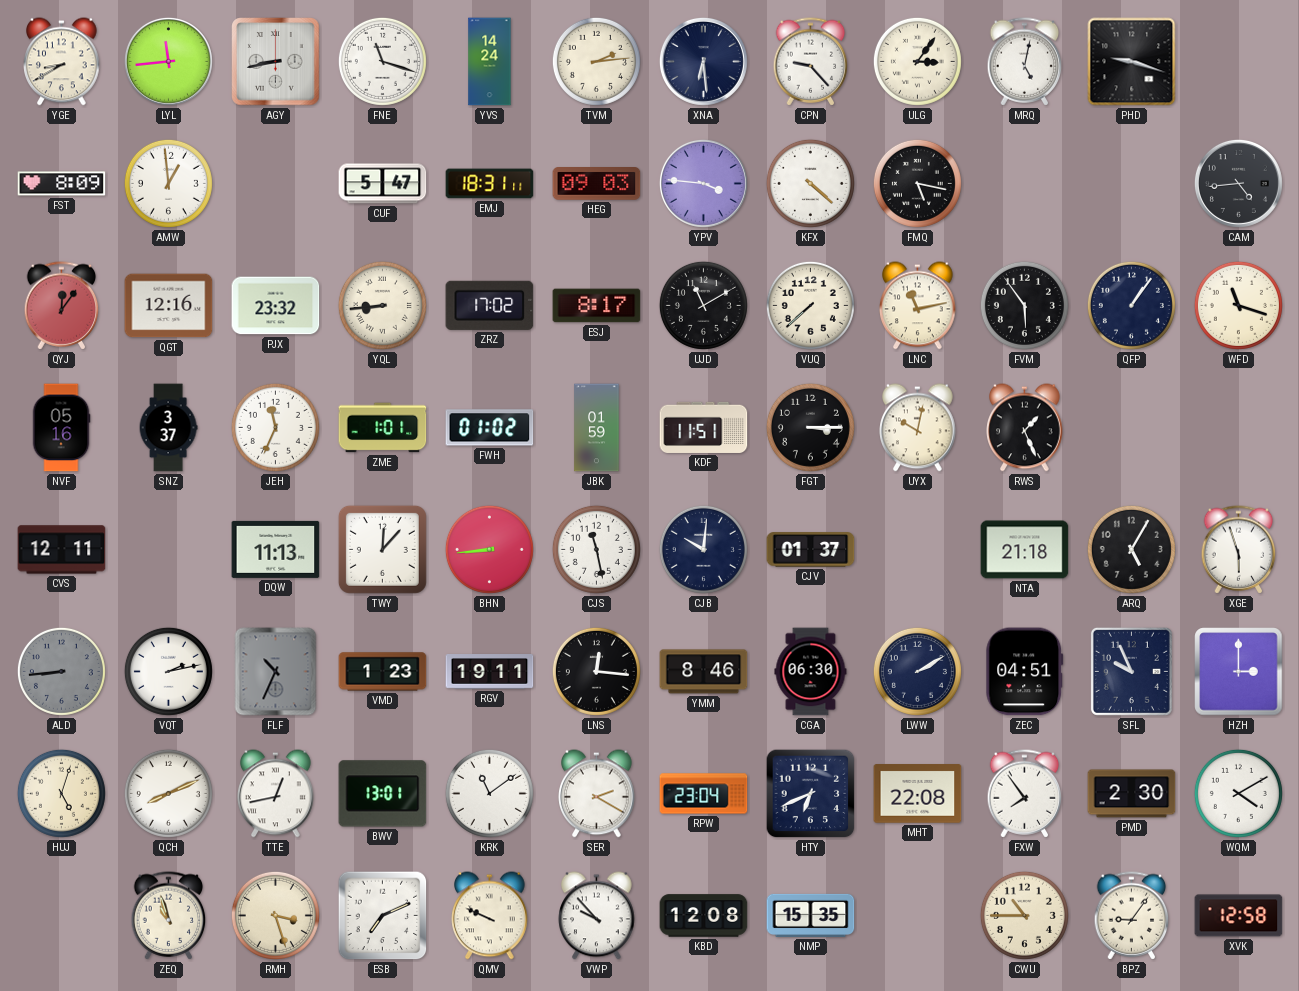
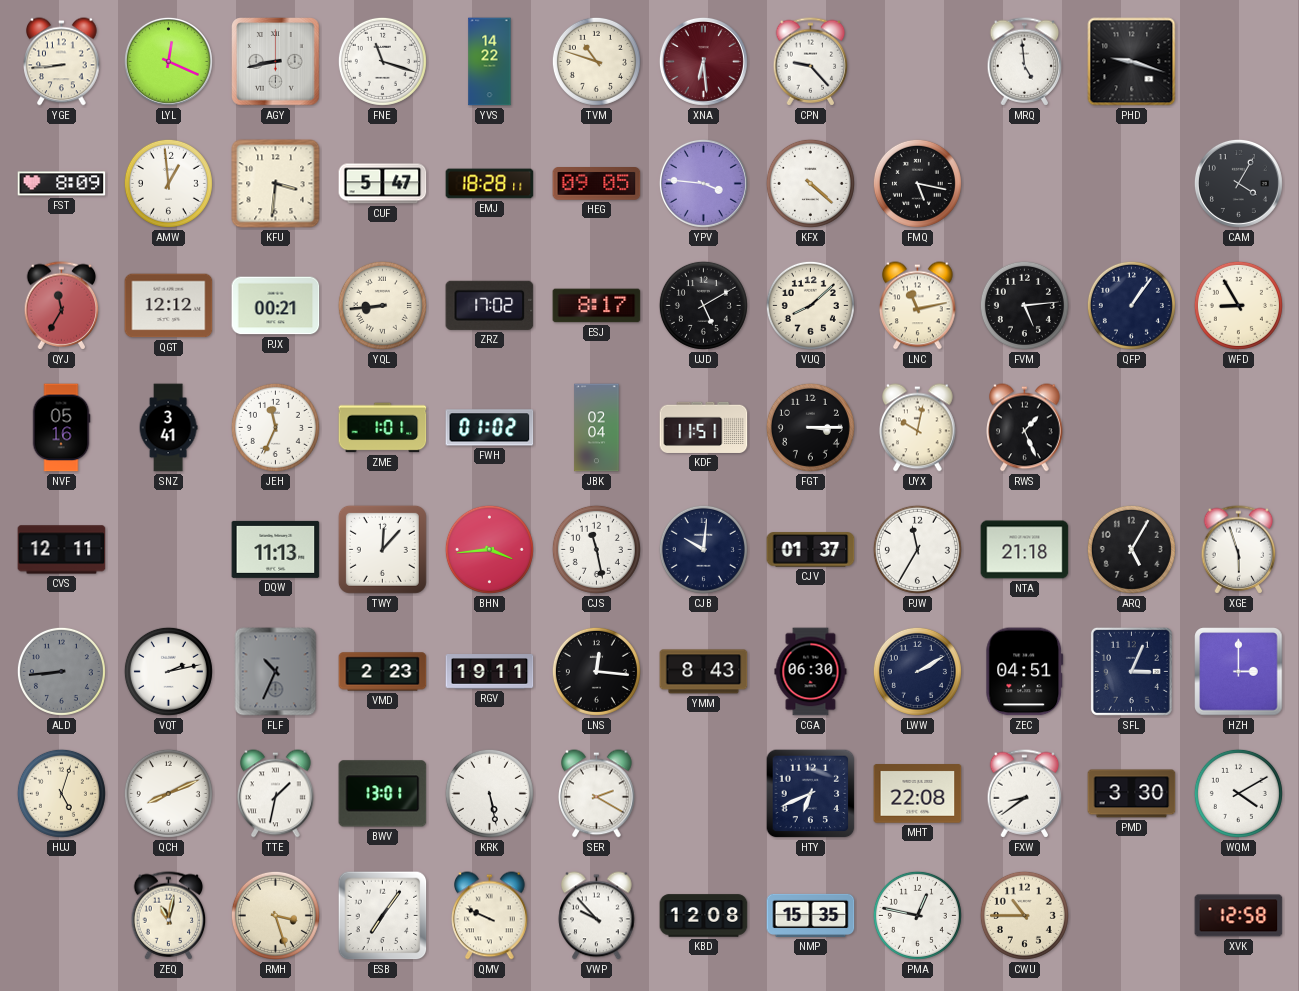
YGE: 8:40 -> 8:44
LYL: 11:44 -> 12:19
YVS: 14:24 -> 14:22
TVM: 2:14 -> 10:48
XNA dial: navy -> burgundy
ULG: 3:06 -> none
MRQ: 5:02 -> 4:59
KFU: none -> 3:31
EMJ: 18:31 -> 18:28
HEG: 09:03 -> 09:05
CAM: 4:44 -> 4:05
QYJ: 12:06 -> 11:35
QGT: 12:16 -> 12:12
PJX: 23:32 -> 00:21
UJD: 11:10 -> 5:10
VUQ: 7:38 -> 8:08
FVM: 5:54 -> 5:14
WFD: 11:18 -> 8:55
SNZ: 3:37 -> 3:41
JBK: 01:59 -> 02:04
BHN: 8:44 -> 3:44
PJW: none -> 11:35
VMD: 1:23 -> 2:23
YMM: 8:46 -> 8:43
SFL: 9:56 -> 3:04
TTE: 12:43 -> 1:32
KRK: 11:09 -> 5:28
RPW: 23:04 -> none
FXW: 7:54 -> 8:39
PMD: 2:30 -> 3:30
ZEQ: 10:57 -> 11:02
ESB: 7:11 -> 7:06
PMA: none -> 12:47
BPZ: 9:06 -> none
